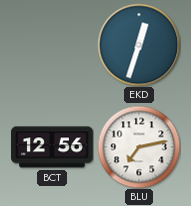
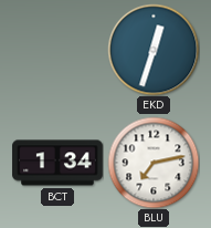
BCT: 12:56 -> 1:34
